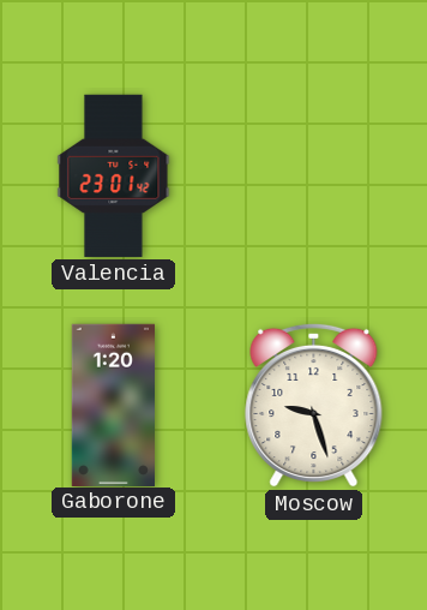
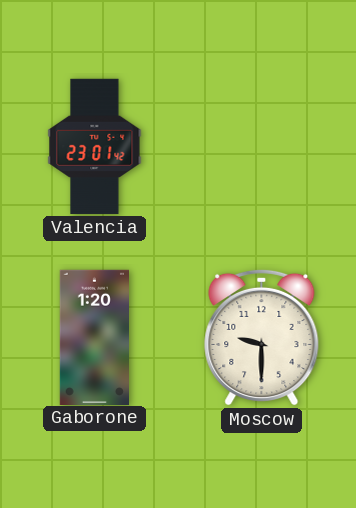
Moscow: 9:27 -> 9:30
